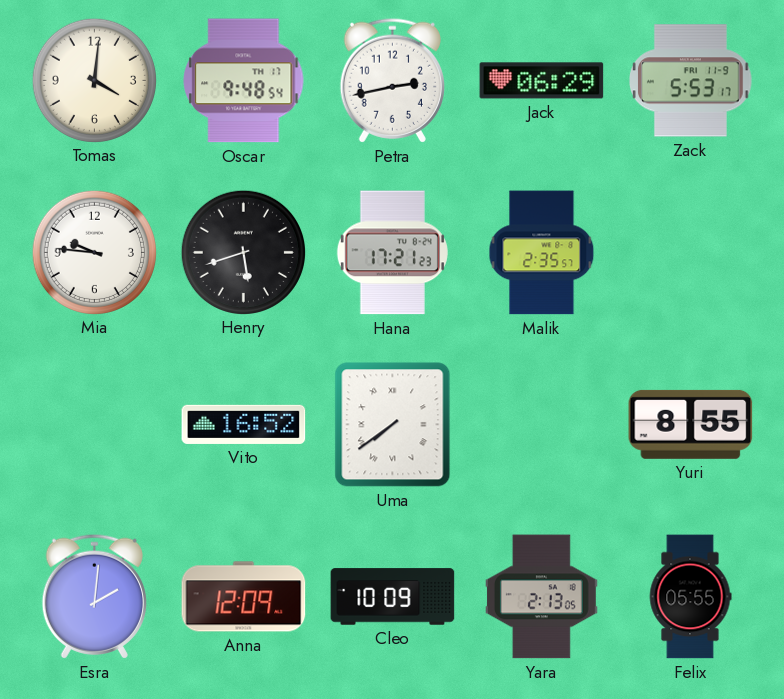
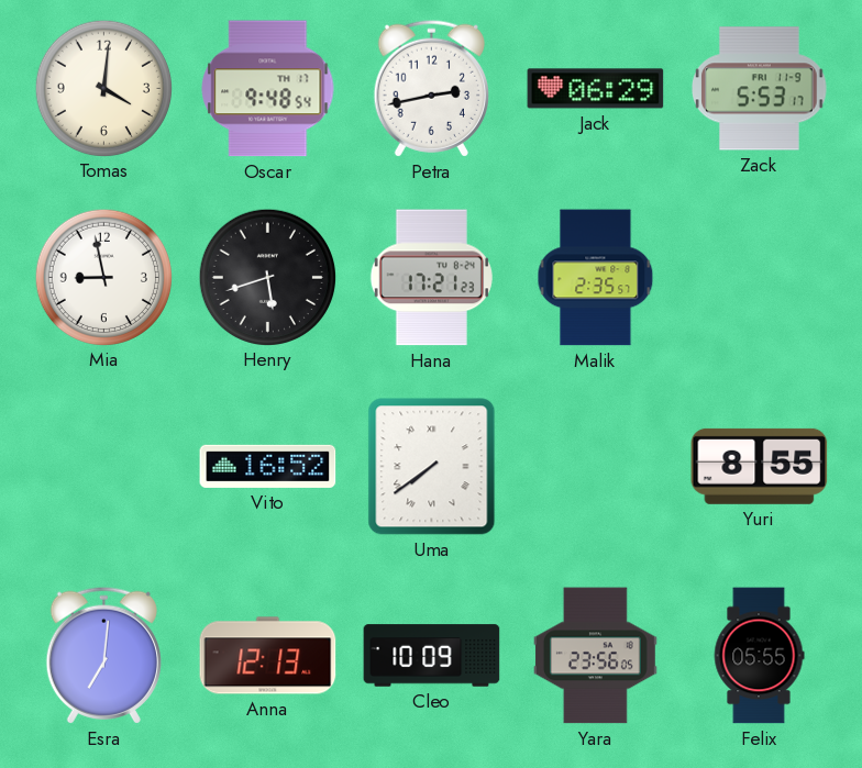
Mia: 9:46 -> 8:58
Esra: 2:01 -> 7:01
Anna: 12:09 -> 12:13
Yara: 2:13 -> 23:56
